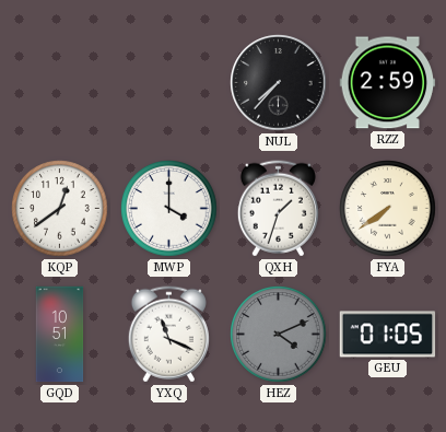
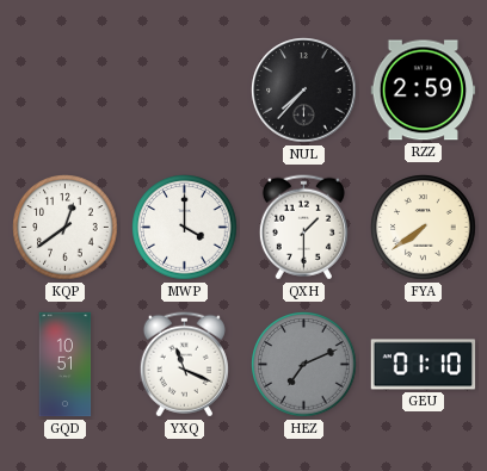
QXH: 1:33 -> 1:30
HEZ: 4:11 -> 7:11
GEU: 01:05 -> 01:10
